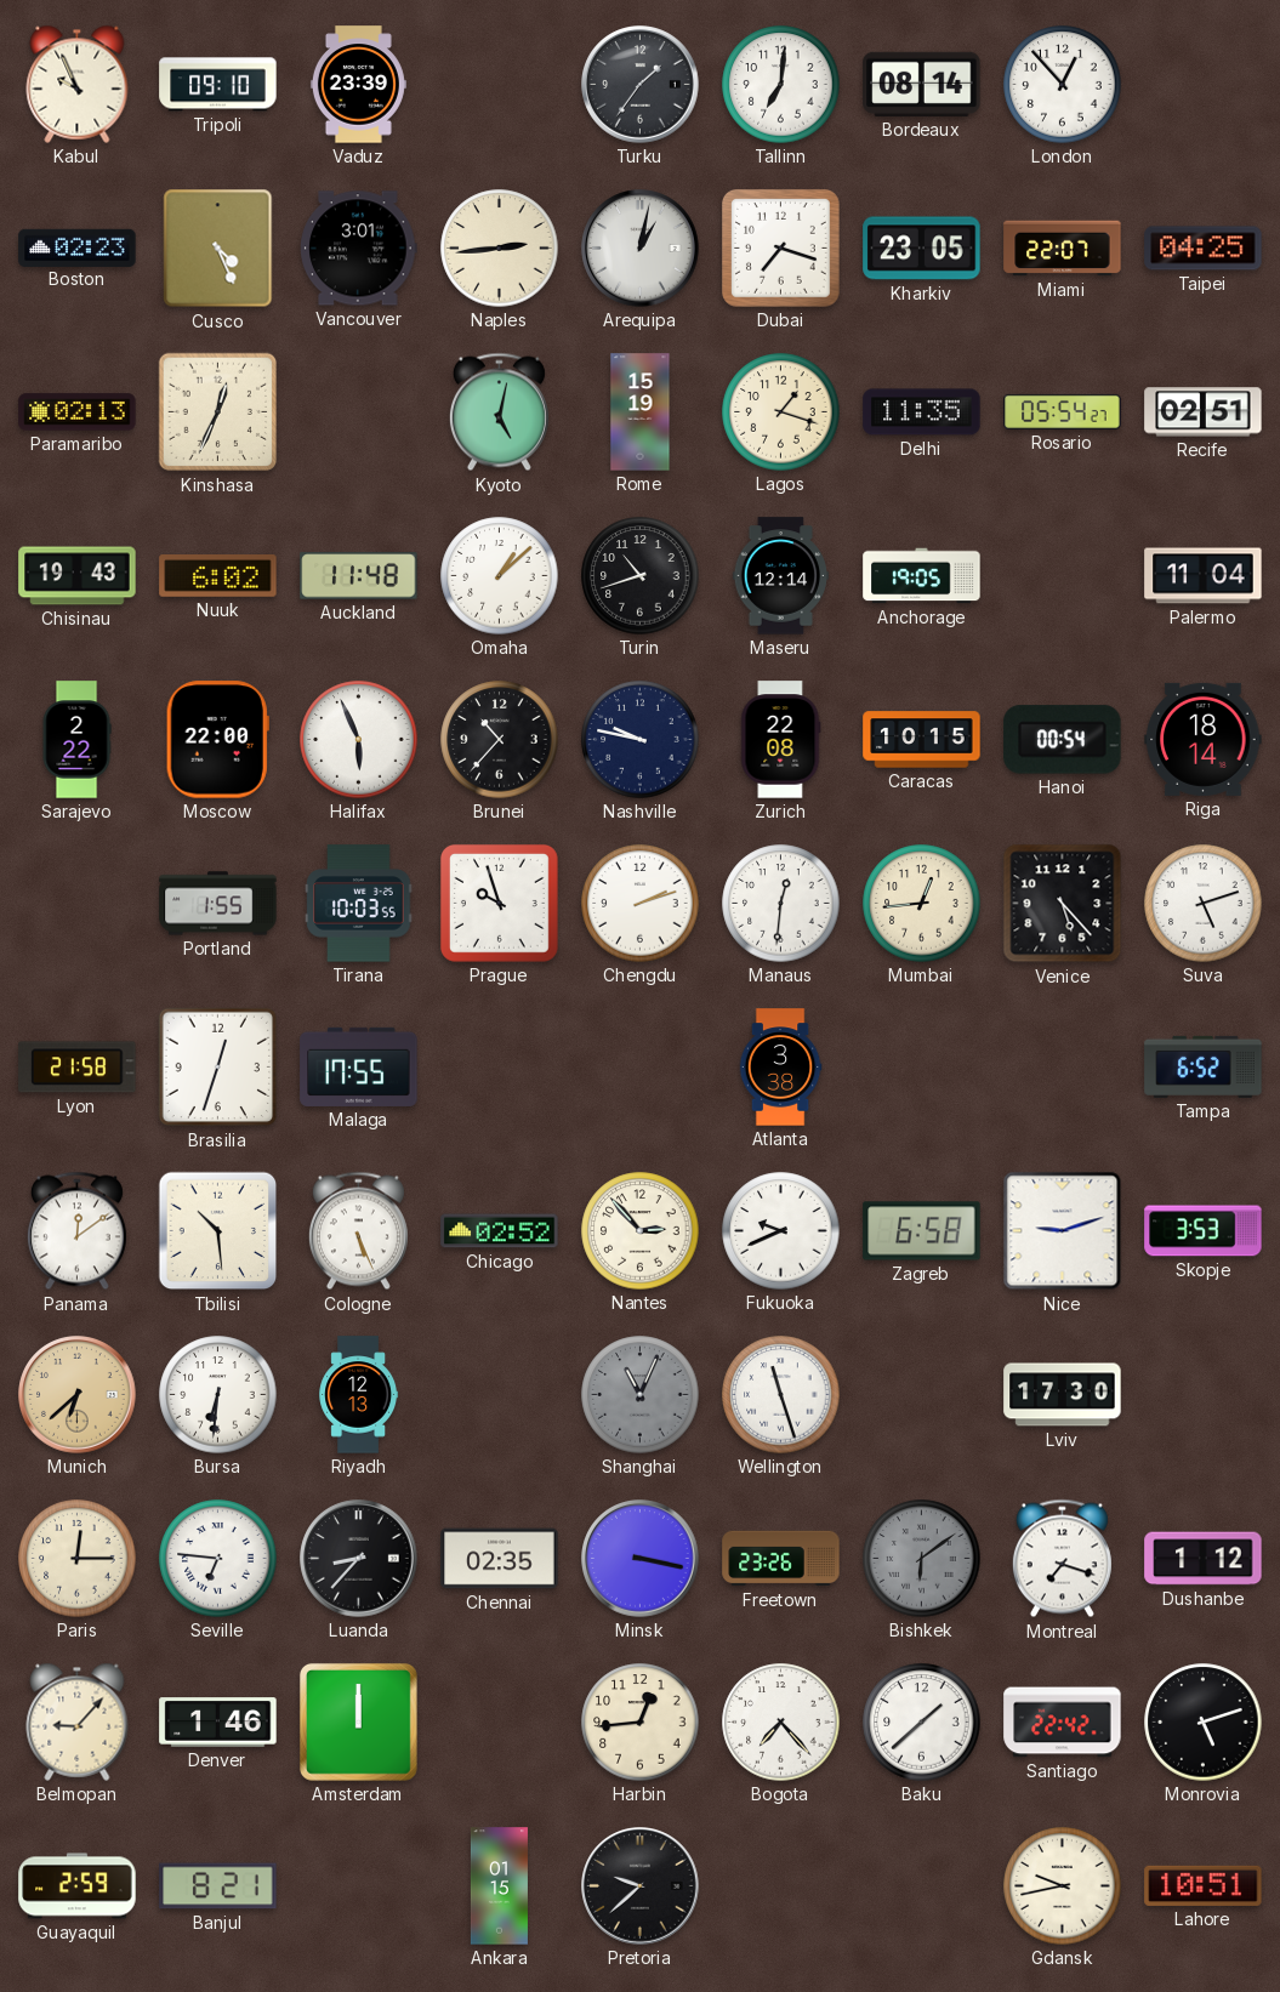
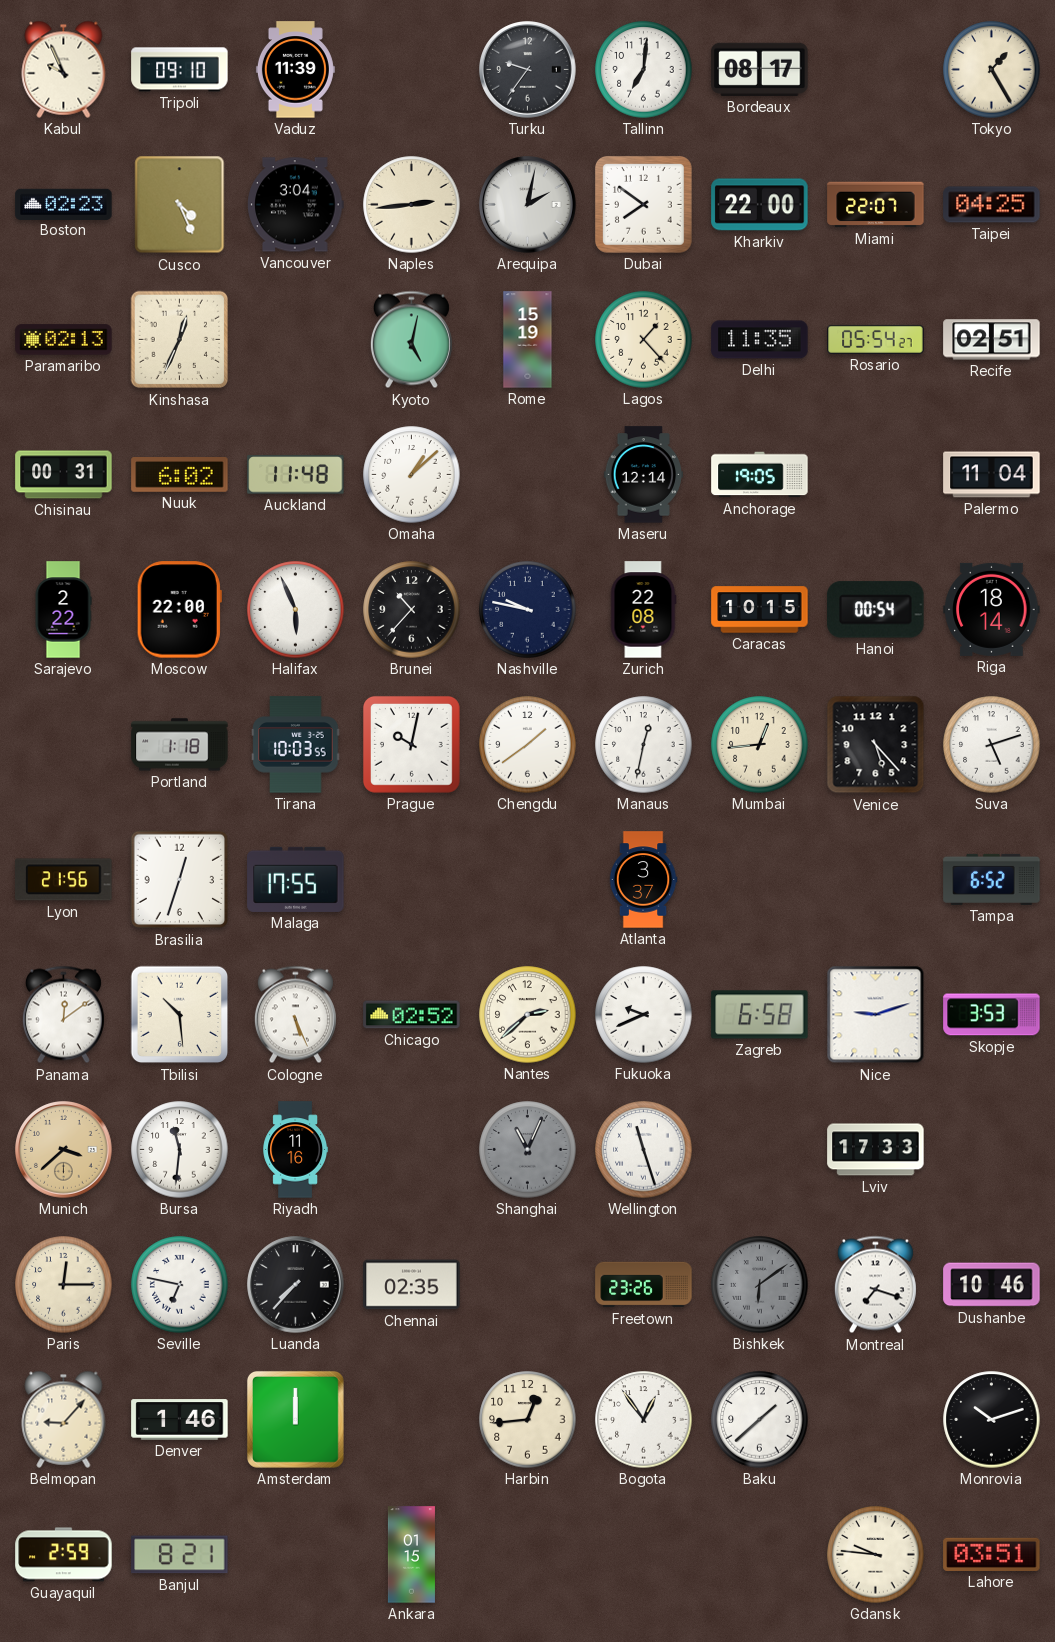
Vaduz: 23:39 -> 11:39
Turku: 1:36 -> 9:36
Bordeaux: 08:14 -> 08:17
London: 12:53 -> none
Tokyo: none -> 1:25
Vancouver: 3:01 -> 3:04
Arequipa: 1:02 -> 2:02
Dubai: 7:18 -> 7:51
Kharkiv: 23:05 -> 22:00
Lagos: 1:18 -> 1:23
Chisinau: 19:43 -> 00:31
Turin: 10:42 -> none
Portland: 1:55 -> 1:18
Prague: 9:57 -> 10:02
Chengdu: 2:12 -> 1:39
Manaus: 12:31 -> 12:32
Lyon: 21:58 -> 21:56
Atlanta: 3:38 -> 3:37
Nantes: 2:53 -> 2:38
Munich: 6:38 -> 3:38
Bursa: 6:31 -> 11:31
Riyadh: 12:13 -> 11:16
Lviv: 17:30 -> 17:33
Seville: 6:46 -> 6:47
Luanda: 8:37 -> 7:37
Minsk: 3:17 -> none
Dushanbe: 1:12 -> 10:46
Bogota: 7:23 -> 12:54
Santiago: 22:42 -> none
Monrovia: 5:12 -> 10:12
Pretoria: 9:38 -> none
Gdansk: 9:43 -> 9:46
Lahore: 10:51 -> 03:51
